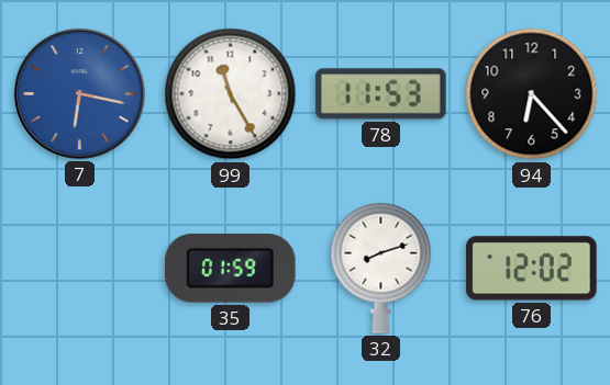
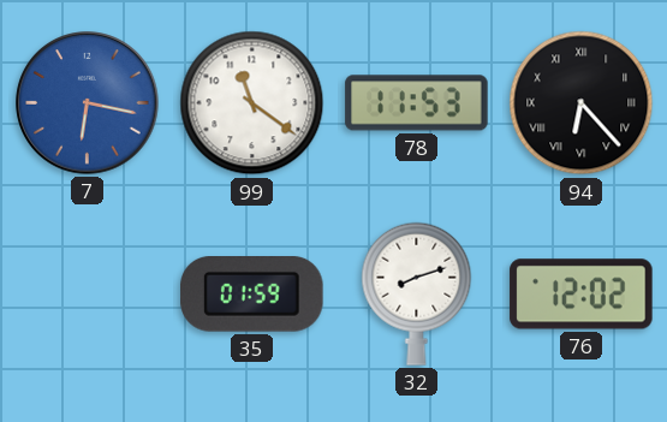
99: 11:25 -> 11:21
94 numerals: Arabic -> Roman
